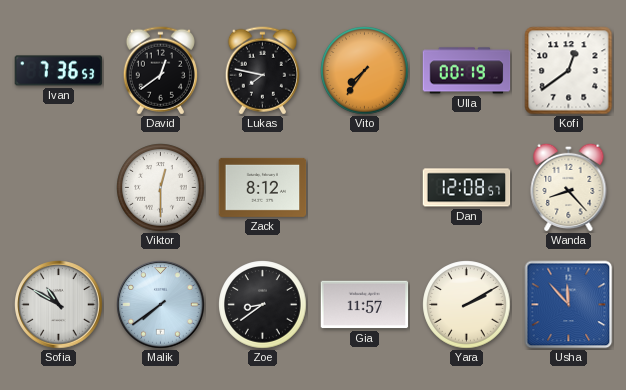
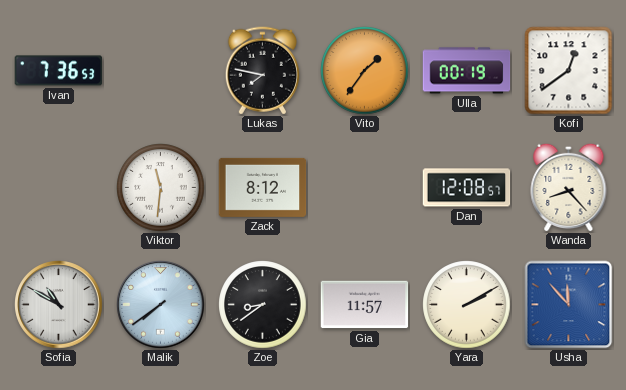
David: 12:39 -> none
Vito: 7:36 -> 1:36
Viktor: 12:30 -> 11:31
